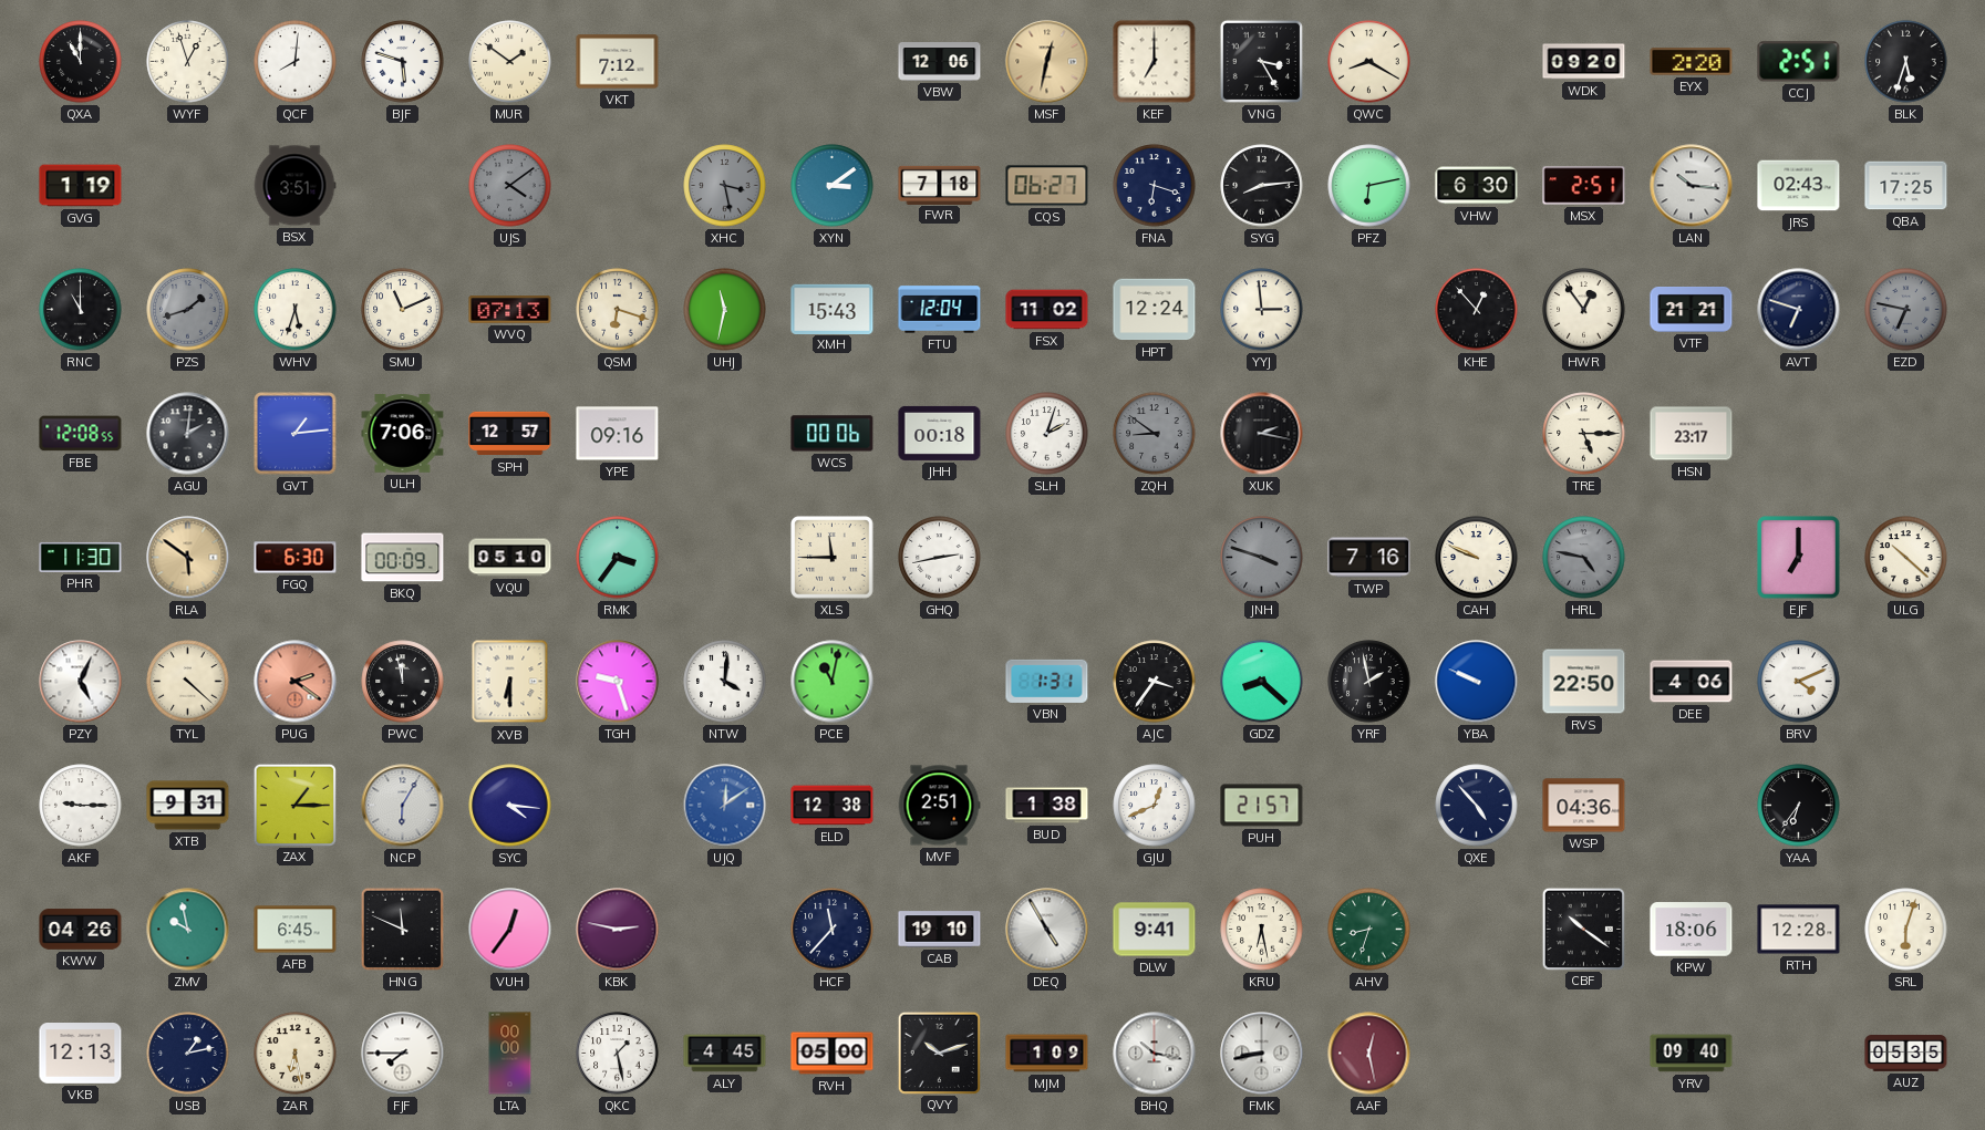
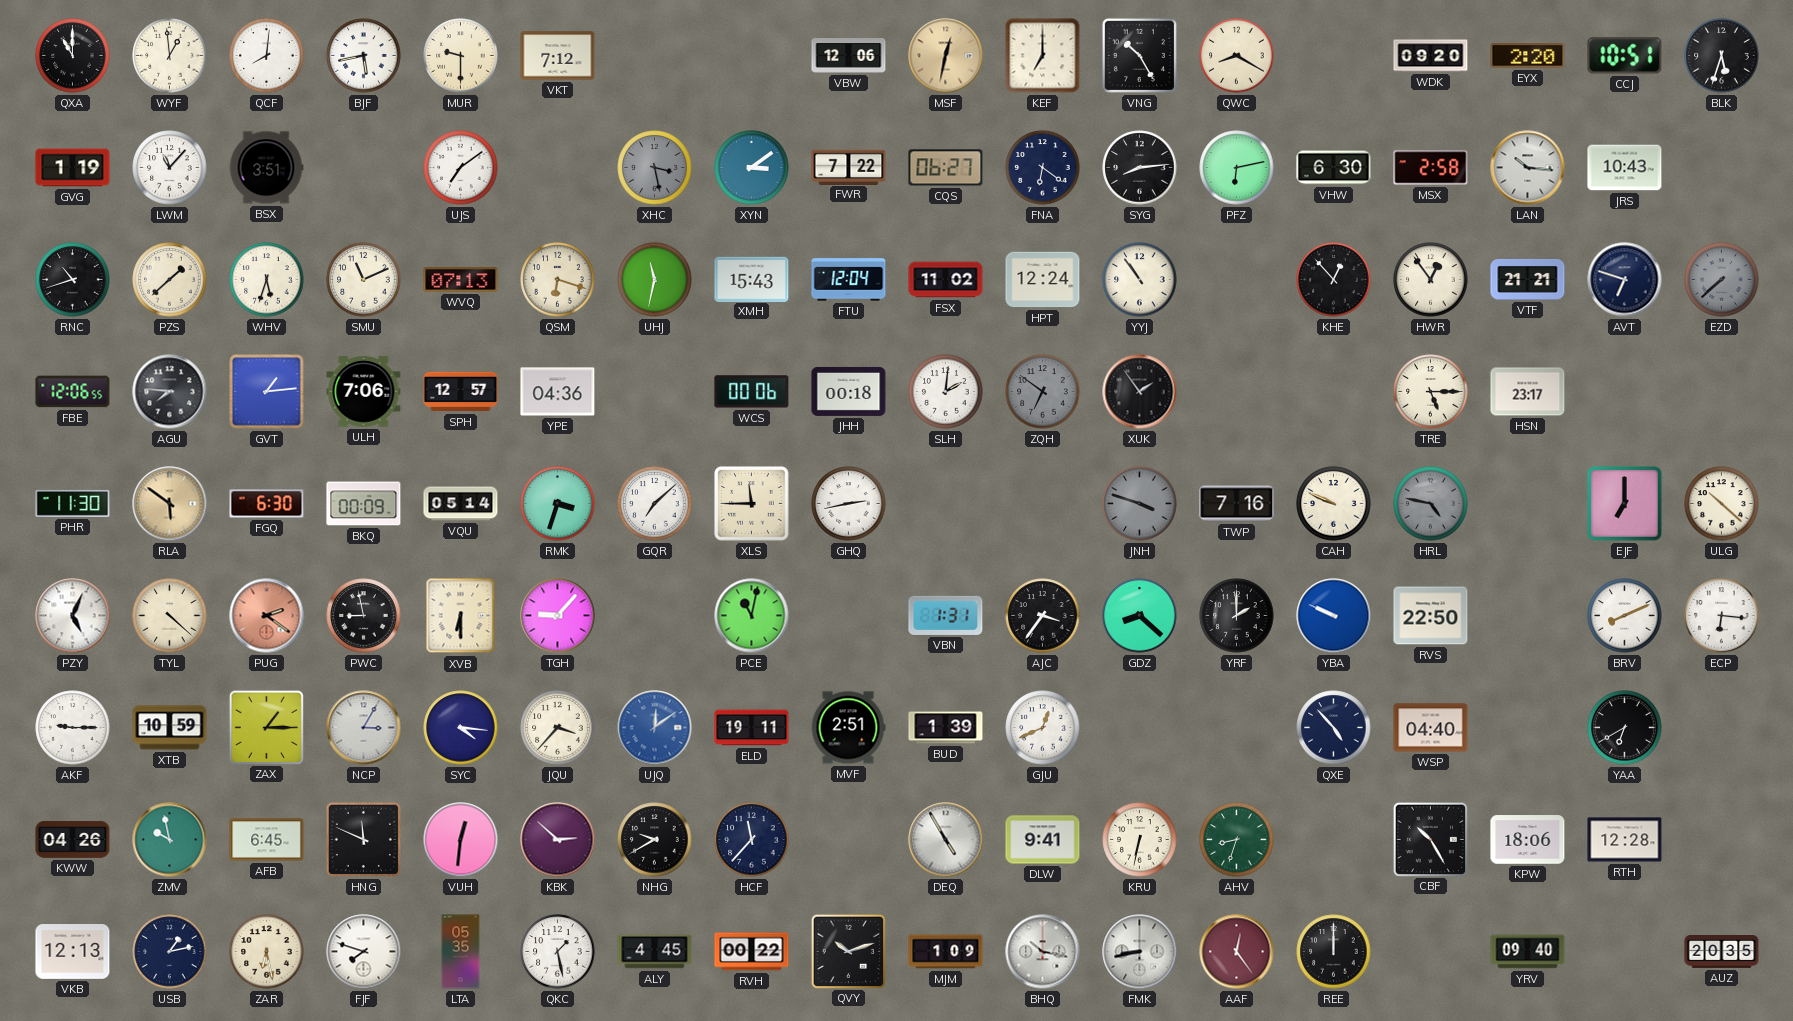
WYF: 12:57 -> 12:59
BJF: 5:48 -> 5:43
MUR: 1:51 -> 9:30
VNG: 3:25 -> 10:25
CCJ: 2:51 -> 10:51
LWM: none -> 11:07
UJS: 4:09 -> 7:09
UJS dial: grey -> white
FWR: 7:18 -> 7:22
FNA: 6:18 -> 6:21
MSX: 2:51 -> 2:58
JRS: 02:43 -> 10:43
QBA: 17:25 -> none
RNC: 11:00 -> 10:42
PZS: 1:42 -> 1:38
PZS dial: grey -> cream
YYJ: 2:59 -> 10:54
EZD: 6:47 -> 7:38
FBE: 12:08 -> 12:06
AGU: 2:01 -> 7:46
YPE: 09:16 -> 04:36
SLH: 2:03 -> 2:01
ZQH: 8:51 -> 6:51
XUK: 2:17 -> 1:54
VQU: 05:10 -> 05:14
RMK: 3:36 -> 3:33
GQR: none -> 7:08
PWC: 11:58 -> 8:58
TGH: 9:27 -> 9:07
NTW: 4:01 -> none
YRF: 1:58 -> 2:00
DEE: 4:06 -> none
BRV: 4:11 -> 8:11
ECP: none -> 6:16
XTB: 9:31 -> 10:59
NCP: 6:05 -> 3:05
JQU: none -> 3:37
ELD: 12:38 -> 19:11
BUD: 1:38 -> 1:39
PUH: 21:57 -> none
WSP: 04:36 -> 04:40
YAA: 6:36 -> 6:40
VUH: 12:36 -> 12:31
KBK: 2:47 -> 2:52
NHG: none -> 9:40
CAB: 19:10 -> none
KRU: 6:28 -> 6:32
CBF: 10:21 -> 10:25
SRL: 6:03 -> none
FJF: 7:45 -> 7:48
LTA: 00:00 -> 05:35
RVH: 05:00 -> 00:22
AAF: 12:28 -> 12:24
REE: none -> 12:00
AUZ: 05:35 -> 20:35
